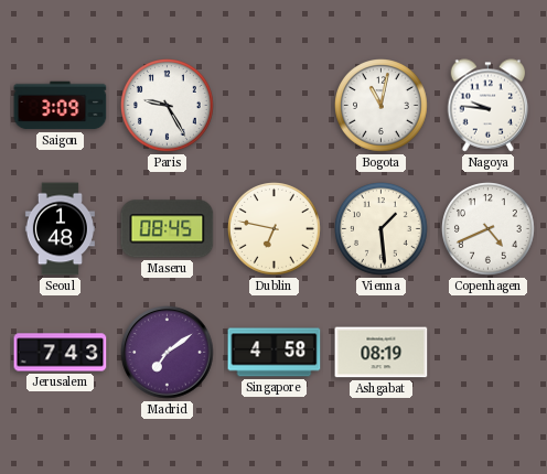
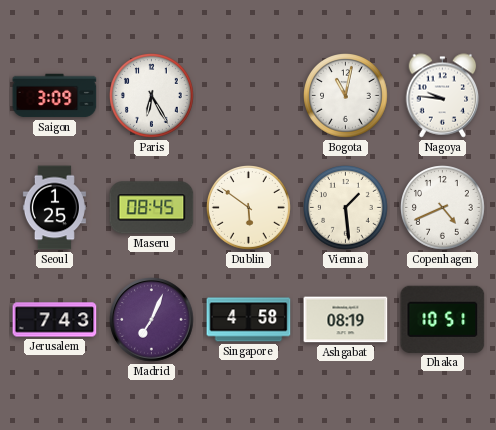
Paris: 9:25 -> 6:25
Seoul: 1:48 -> 1:25
Dublin: 6:47 -> 5:51
Madrid: 7:09 -> 7:04
Dhaka: none -> 10:51
